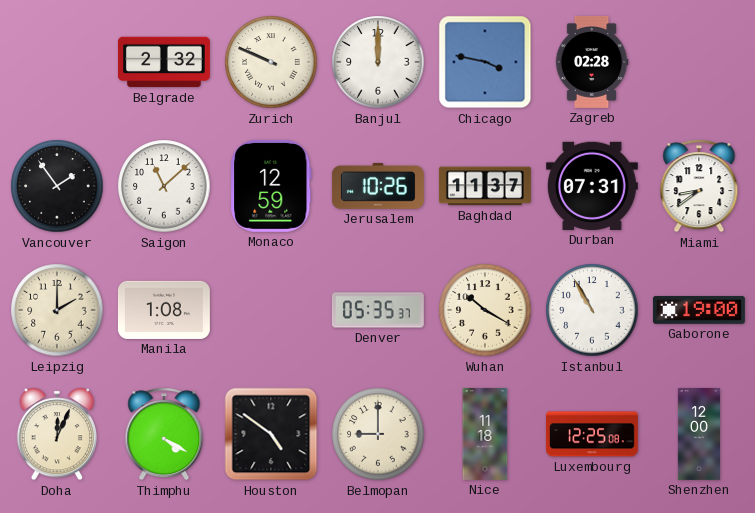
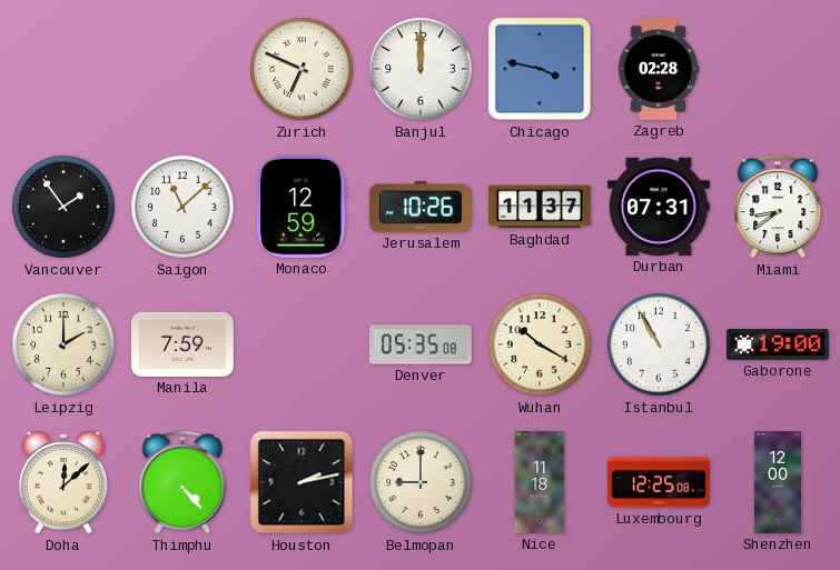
Belgrade: 2:32 -> none
Zurich: 9:49 -> 6:49
Manila: 1:08 -> 7:59
Denver: 05:35:37 -> 05:35:08
Doha: 12:04 -> 12:08
Thimphu: 4:20 -> 4:23
Houston: 4:51 -> 2:13
